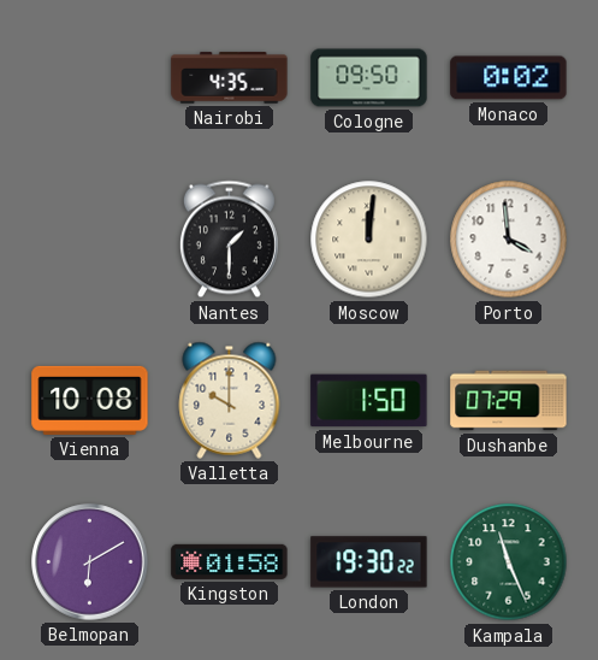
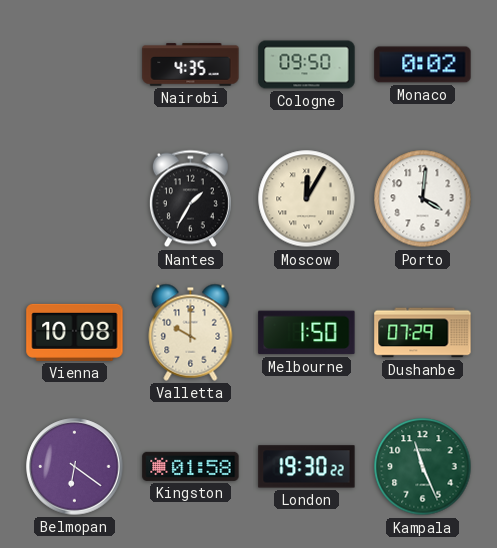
Nantes: 1:30 -> 1:35
Moscow: 12:01 -> 12:05
Porto: 3:59 -> 4:01
Belmopan: 6:10 -> 6:21
